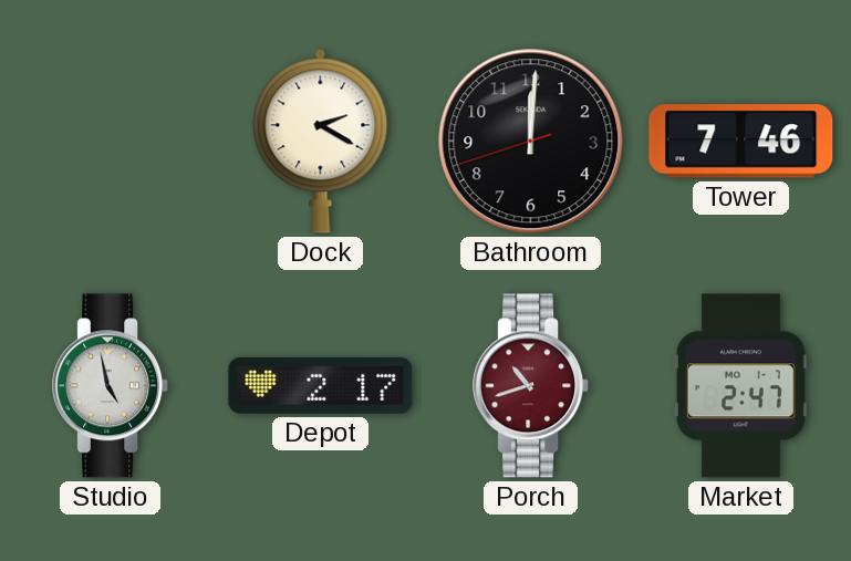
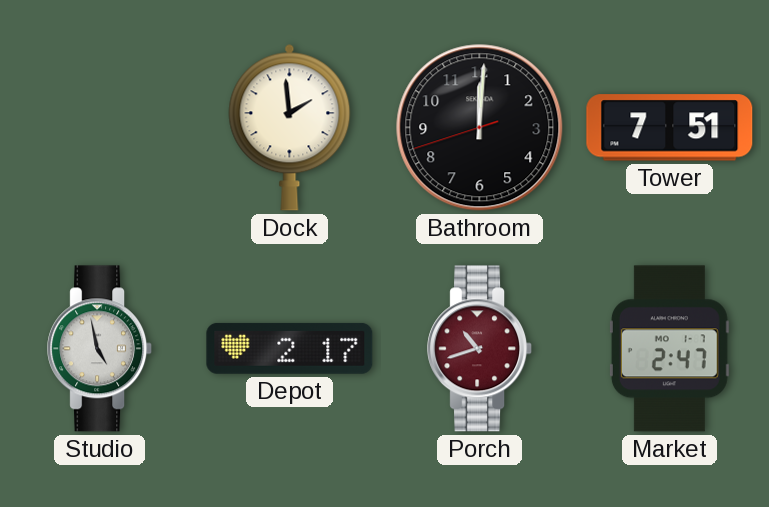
Dock: 2:20 -> 1:59
Tower: 7:46 -> 7:51
